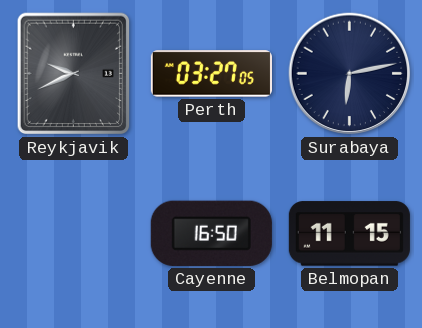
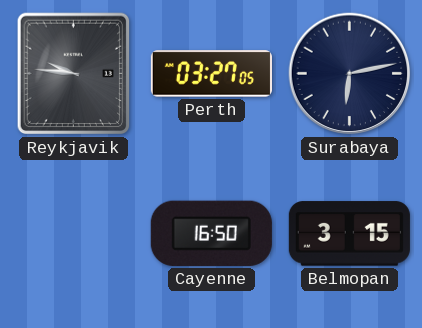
Reykjavik: 9:41 -> 9:46
Belmopan: 11:15 -> 3:15
